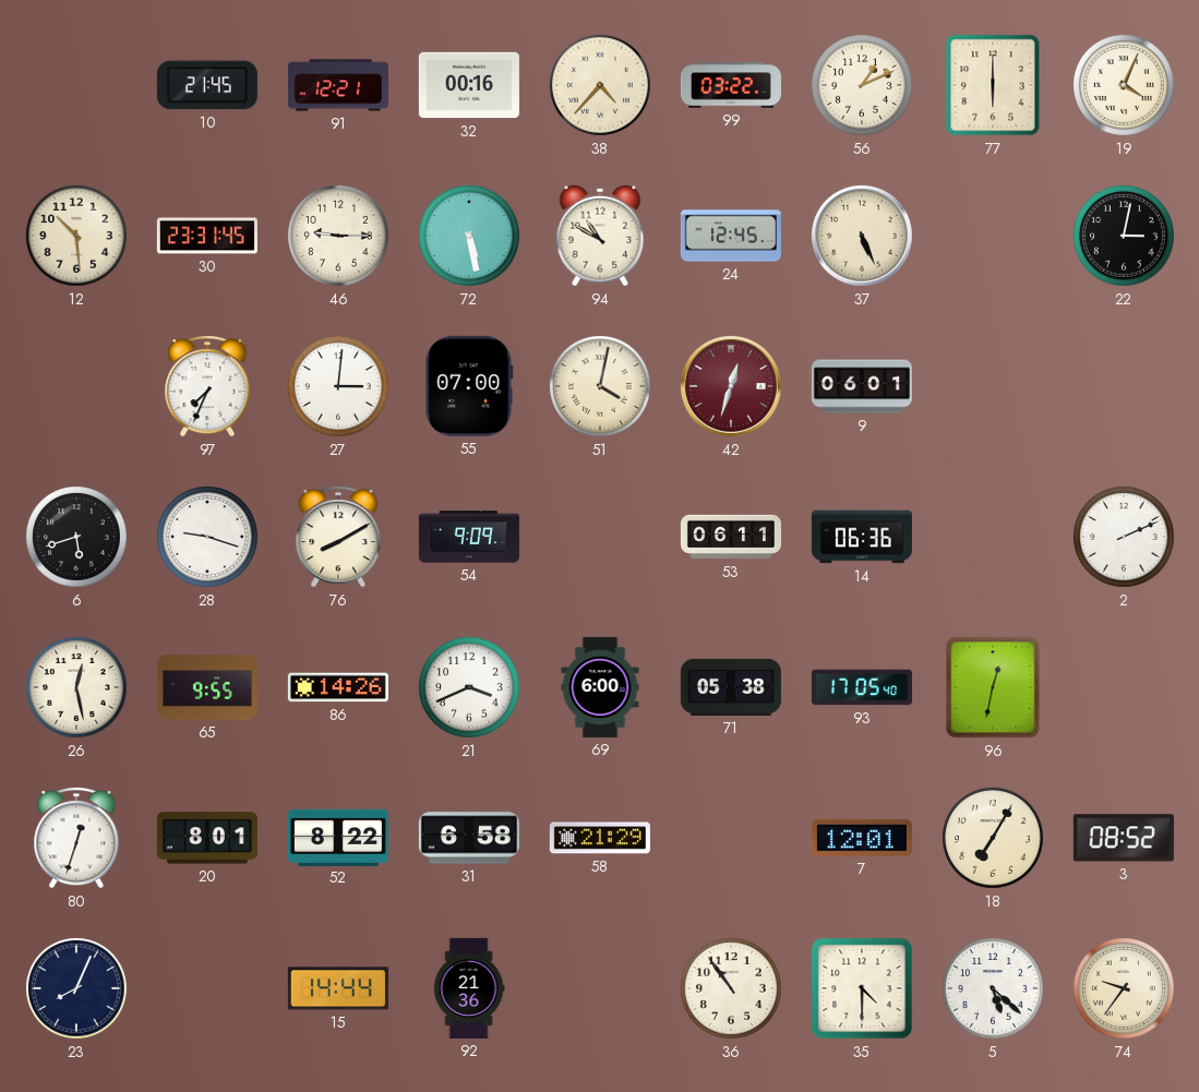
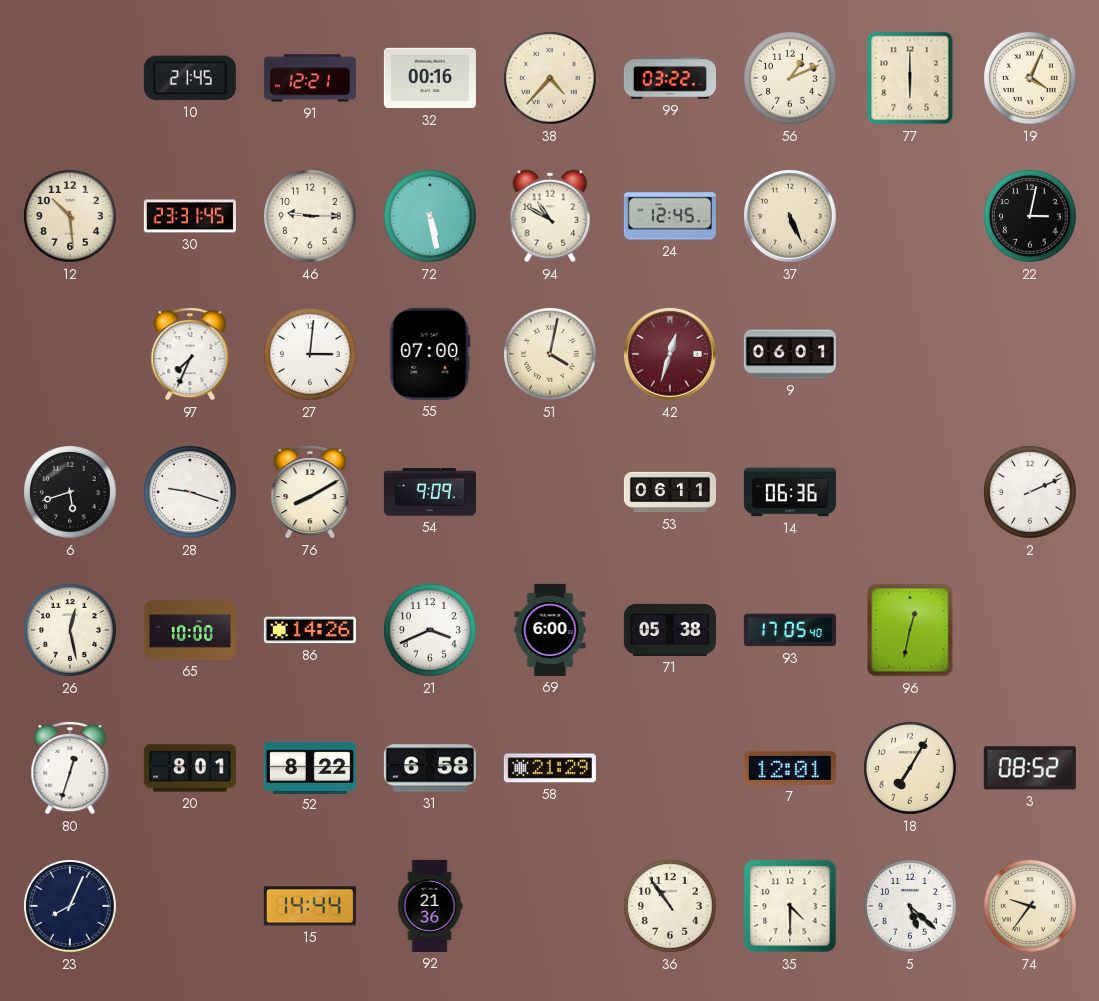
65: 9:55 -> 10:00
